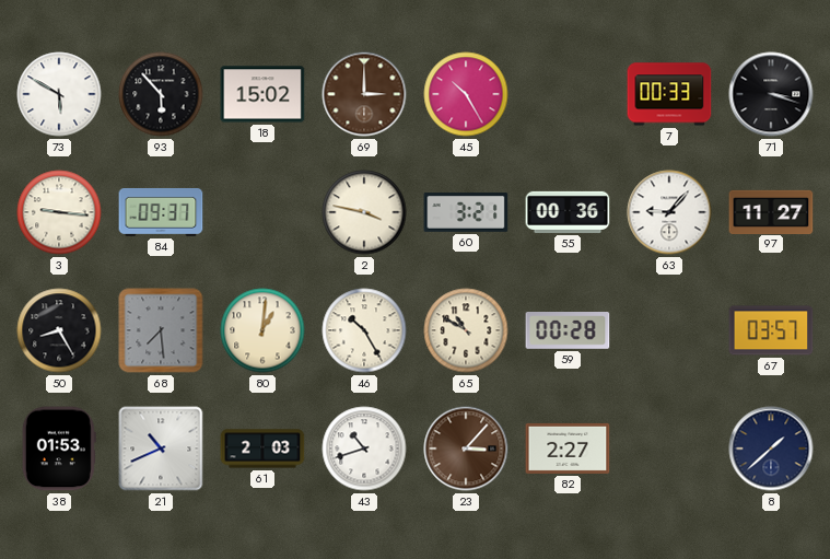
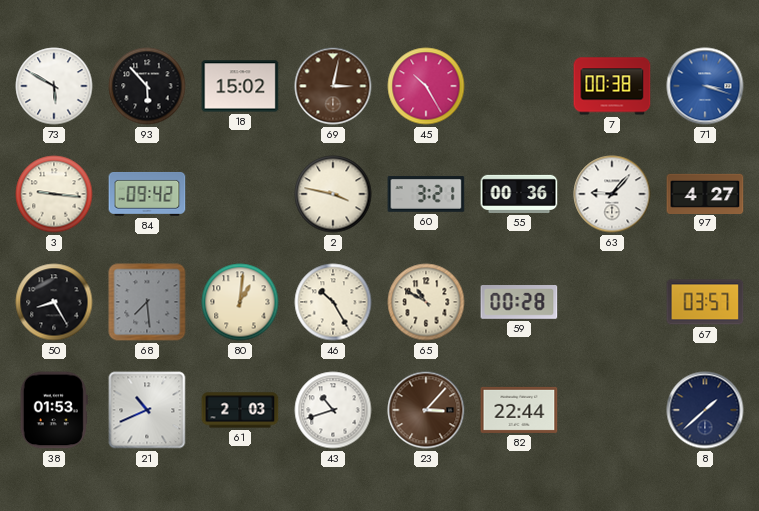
69: 3:00 -> 3:02
7: 00:33 -> 00:38
71 dial: black -> blue
84: 09:37 -> 09:42
97: 11:27 -> 4:27
82: 2:27 -> 22:44
